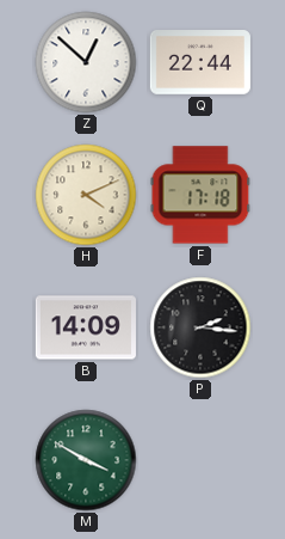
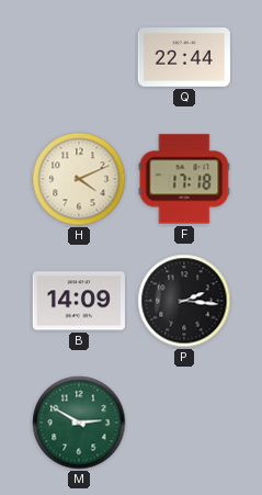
Z: 12:52 -> none
M: 3:50 -> 2:50
